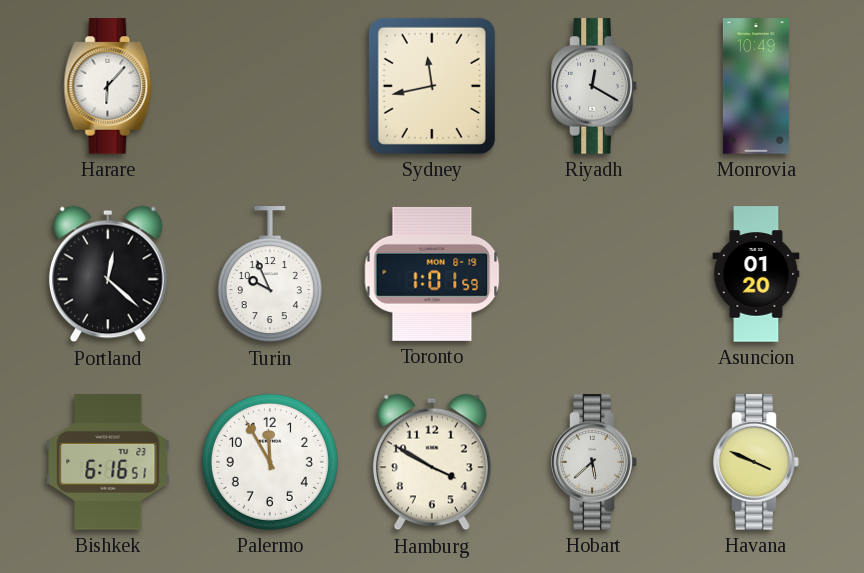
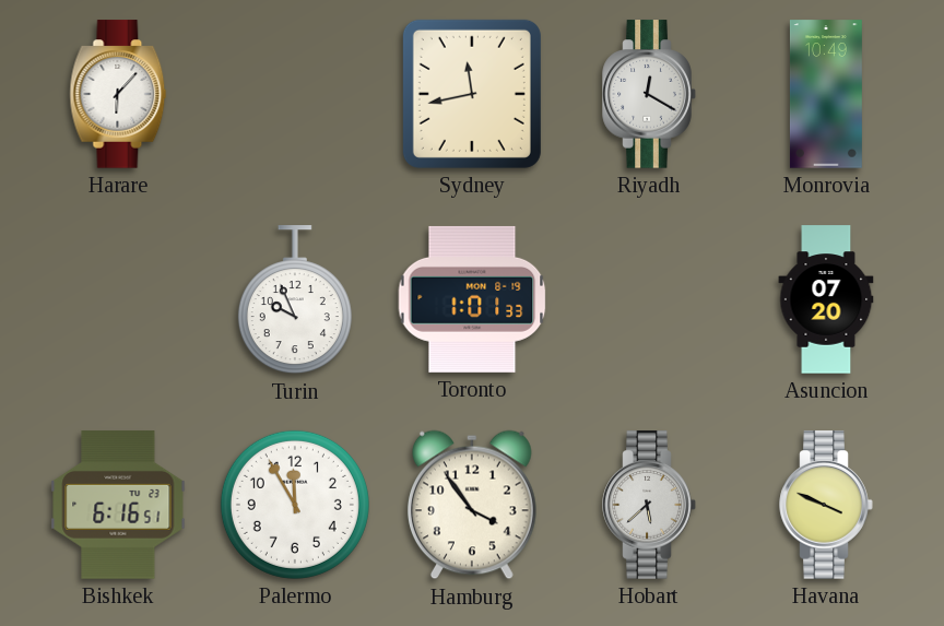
Portland: 12:22 -> none
Toronto: 1:01:59 -> 1:01:33
Asuncion: 01:20 -> 07:20
Hamburg: 3:50 -> 3:54
